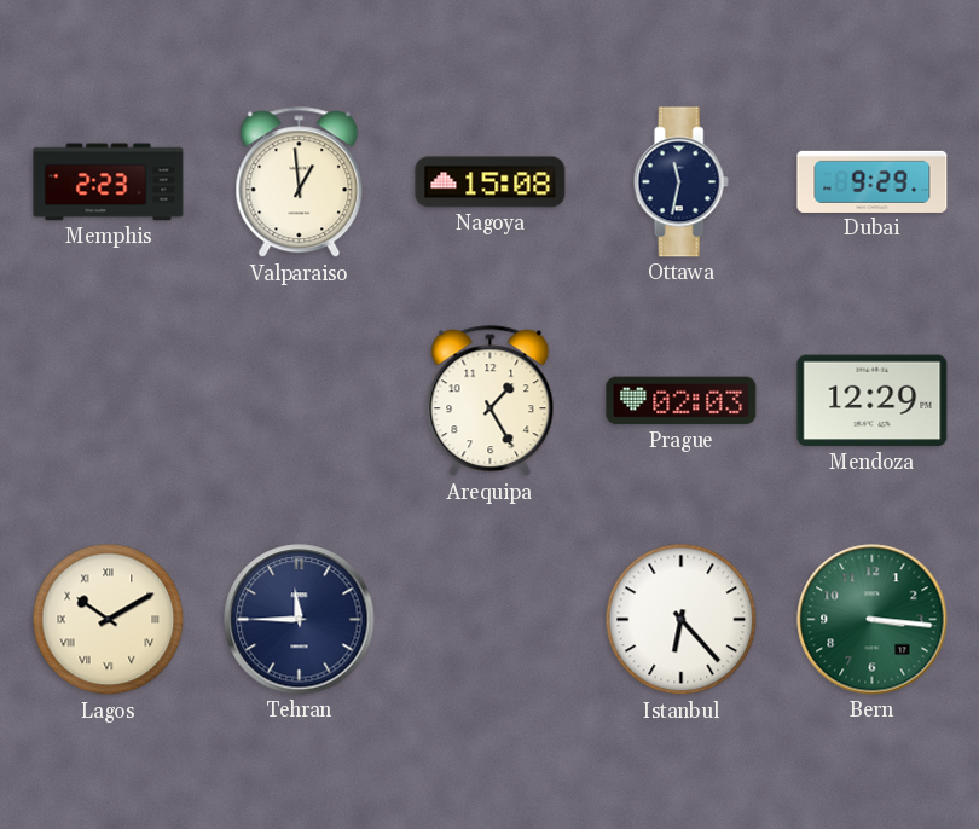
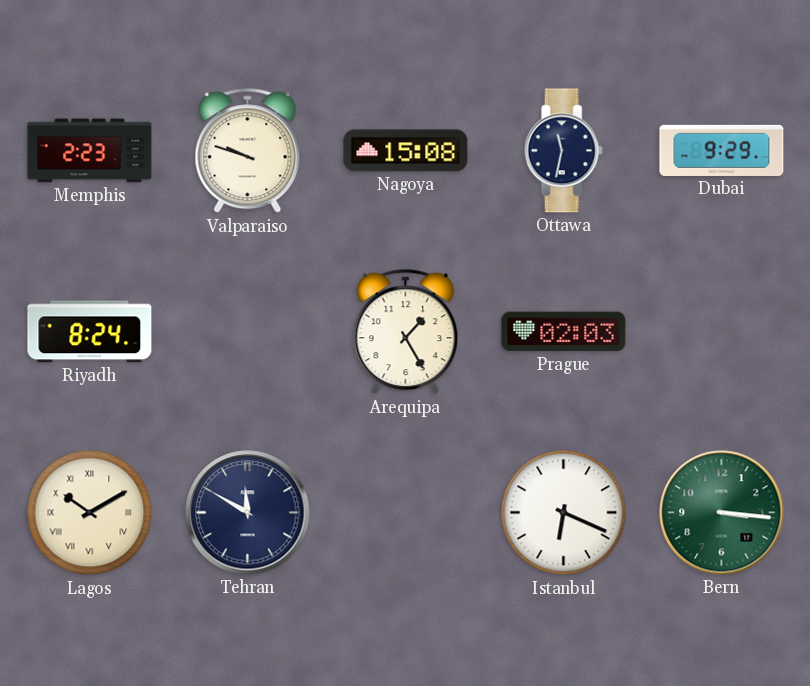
Valparaiso: 12:59 -> 9:48
Riyadh: none -> 8:24
Mendoza: 12:29 -> none
Tehran: 11:45 -> 11:50
Istanbul: 6:23 -> 6:19
